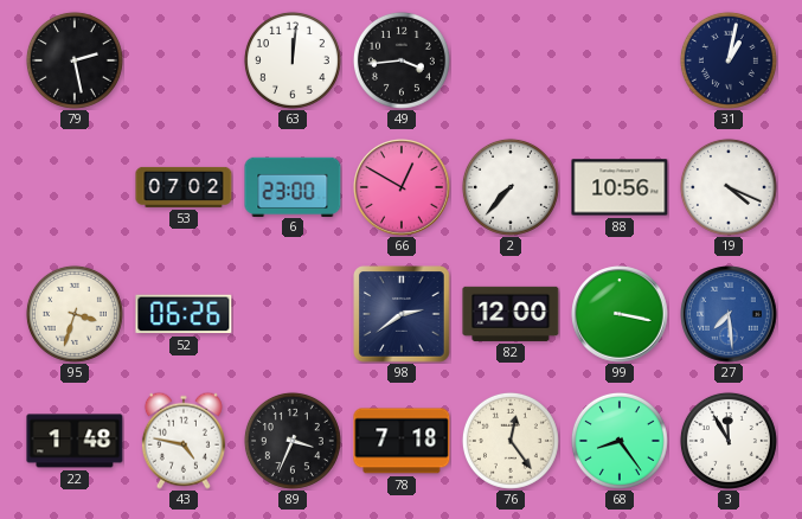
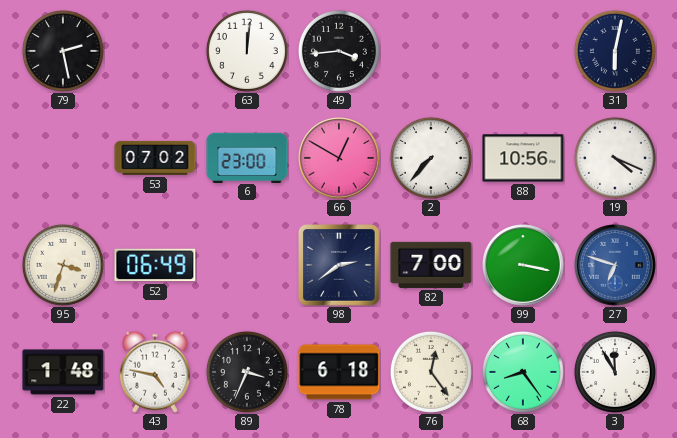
31: 1:02 -> 6:02
52: 06:26 -> 06:49
82: 12:00 -> 7:00
27: 7:29 -> 6:48
78: 7:18 -> 6:18
